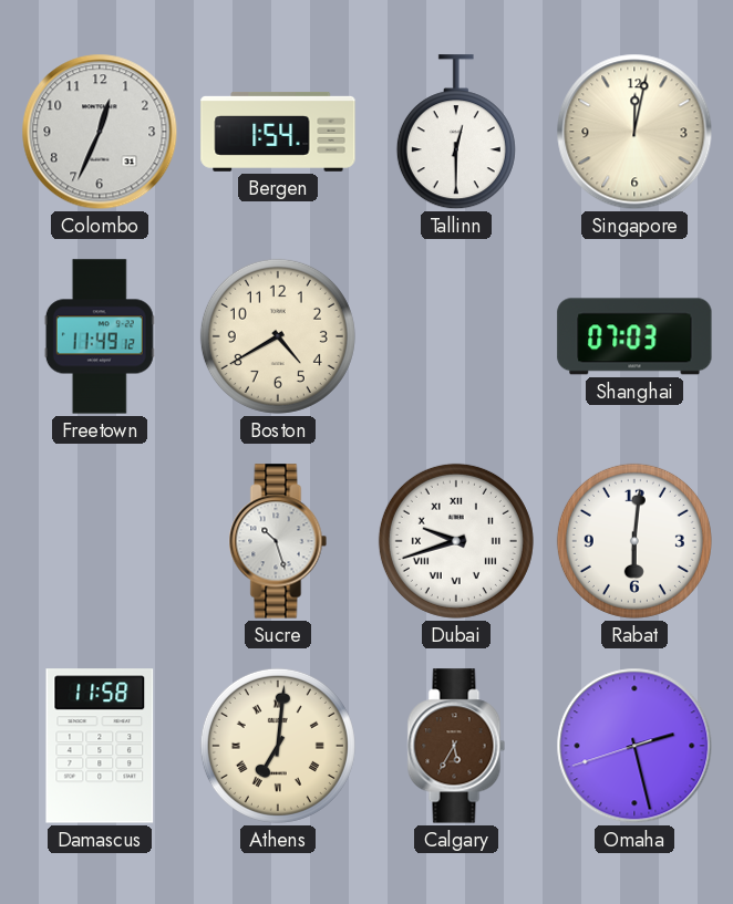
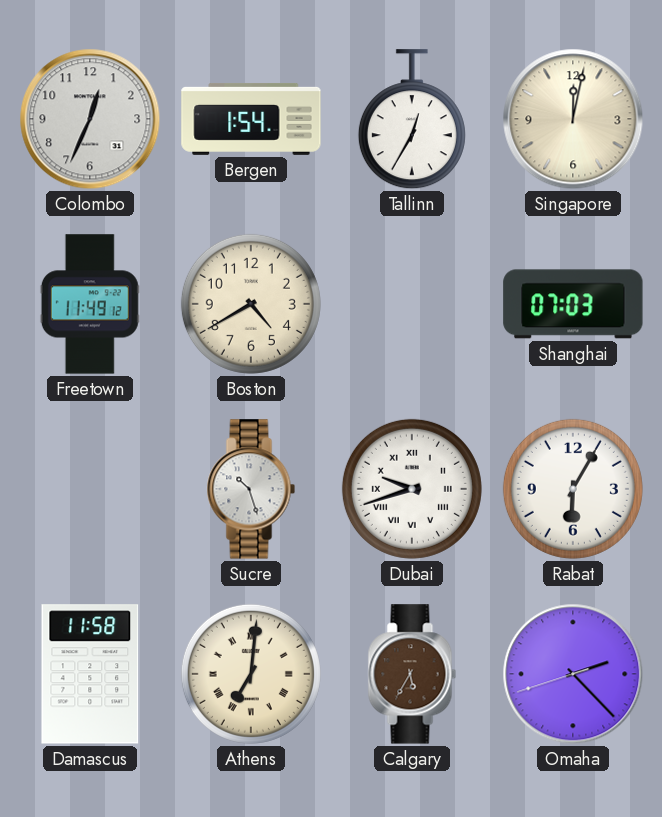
Tallinn: 12:30 -> 12:35
Rabat: 6:01 -> 6:05
Omaha: 2:27 -> 2:22
